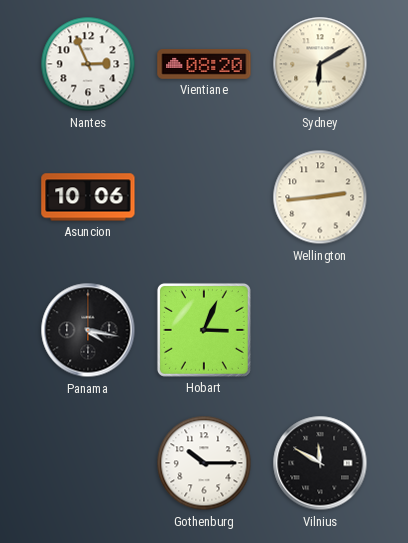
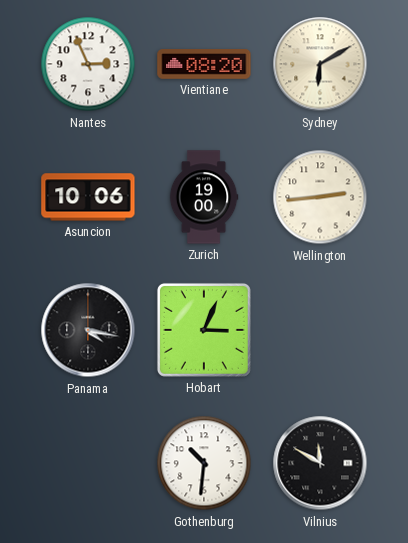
Zurich: none -> 19:00
Gothenburg: 10:15 -> 10:31
